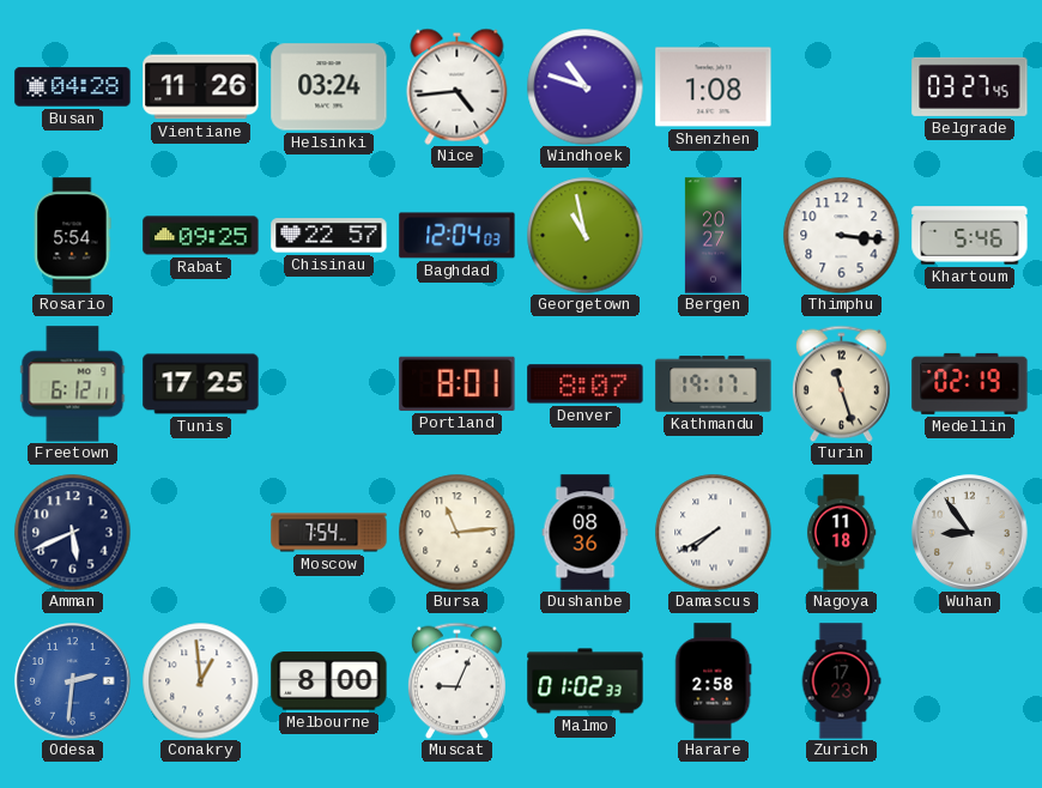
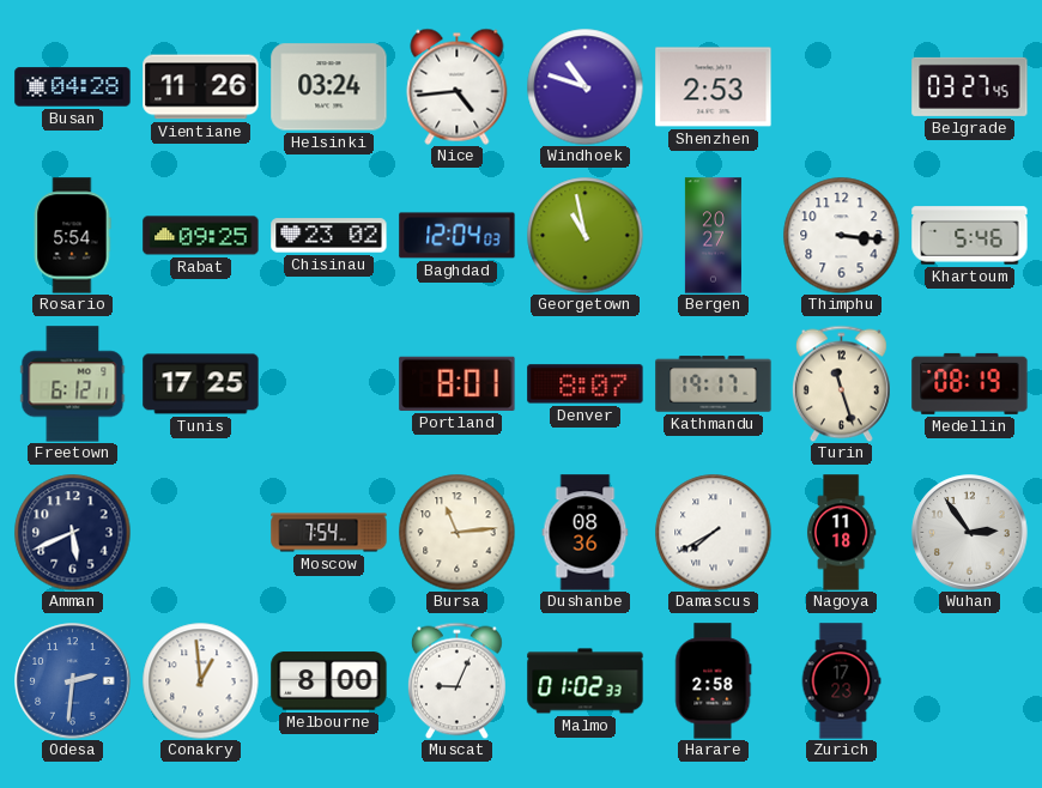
Shenzhen: 1:08 -> 2:53
Chisinau: 22:57 -> 23:02
Medellin: 02:19 -> 08:19
Wuhan: 8:54 -> 2:54
